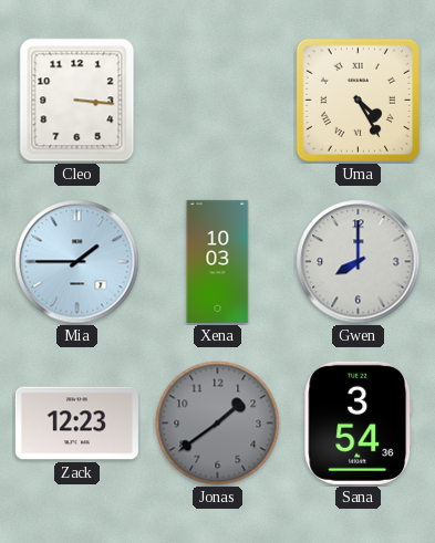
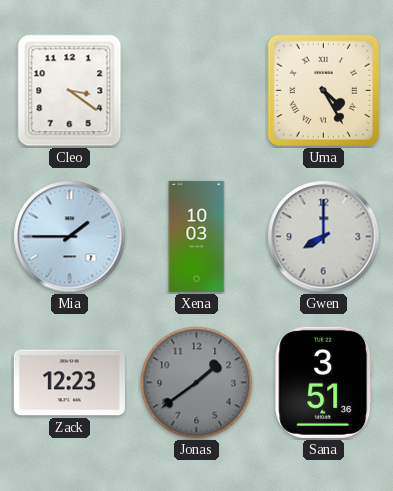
Cleo: 3:16 -> 3:21
Sana: 3:54 -> 3:51
